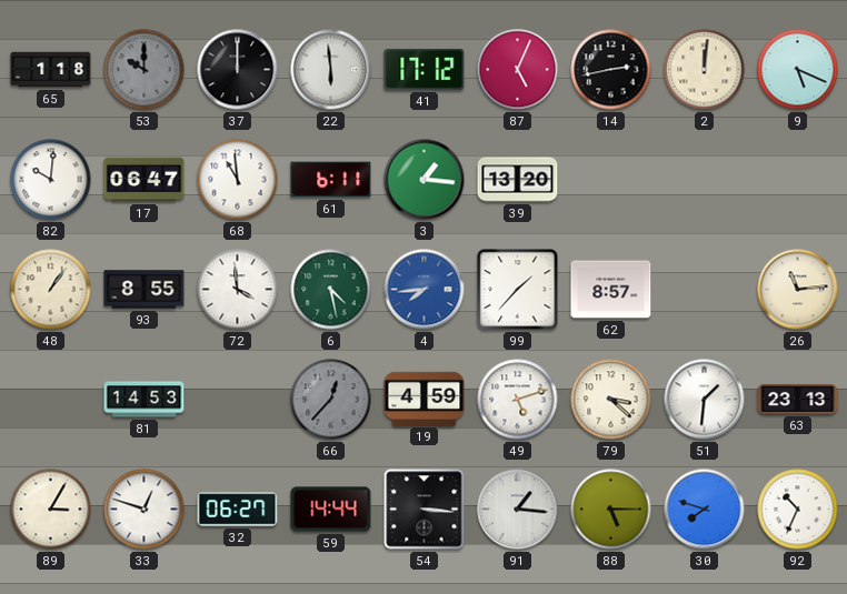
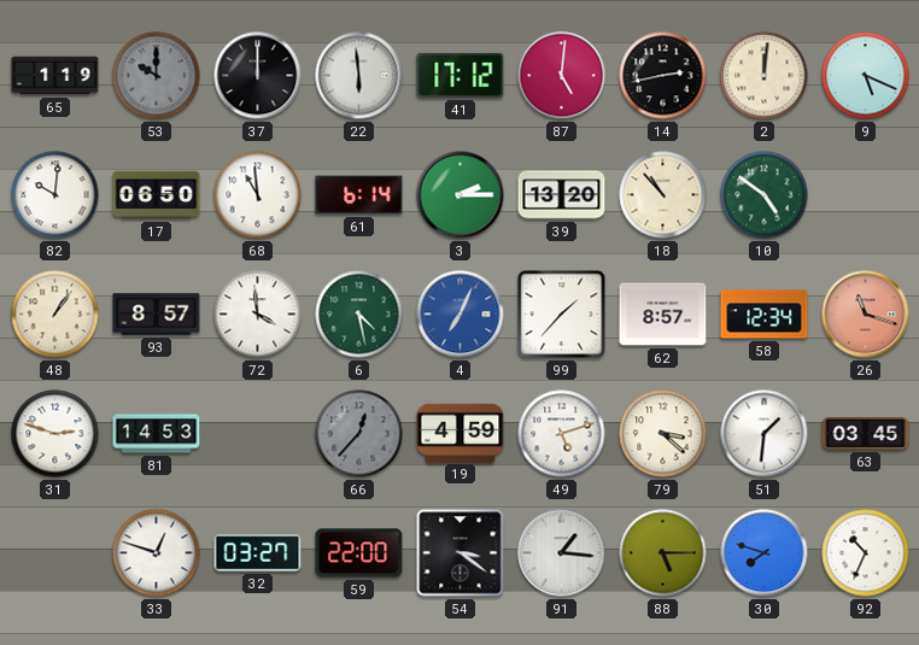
65: 1:18 -> 1:19
87: 5:04 -> 5:01
17: 06:47 -> 06:50
61: 6:11 -> 6:14
3: 1:16 -> 2:15
18: none -> 10:53
10: none -> 4:51
93: 8:55 -> 8:57
4: 7:44 -> 7:04
58: none -> 12:34
26: 11:14 -> 11:18
26 dial: cream -> salmon
31: none -> 2:48
63: 23:13 -> 03:45
89: 3:05 -> none
32: 06:27 -> 03:27
59: 14:44 -> 22:00
54: 3:16 -> 3:21
